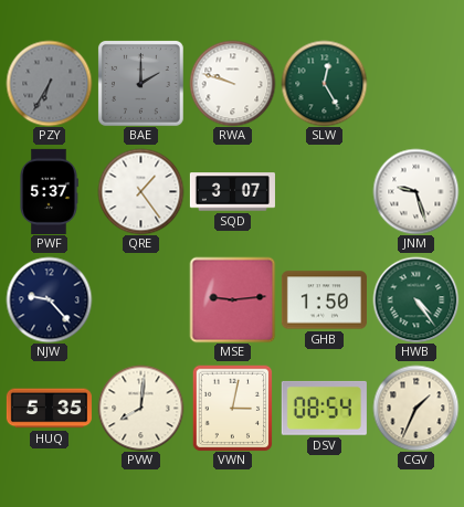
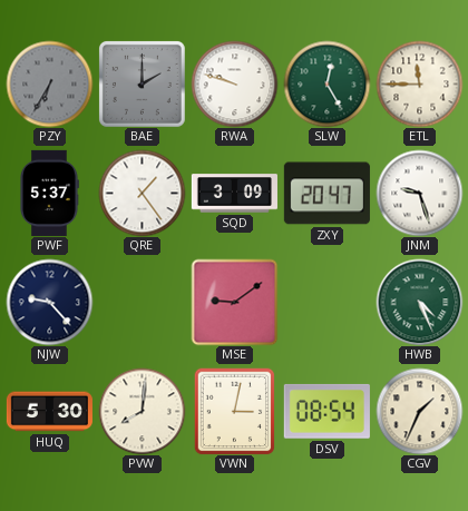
ETL: none -> 11:45
SQD: 3:07 -> 3:09
ZXY: none -> 20:47
MSE: 9:14 -> 9:09
GHB: 1:50 -> none
HWB: 4:24 -> 4:26
HUQ: 5:35 -> 5:30
